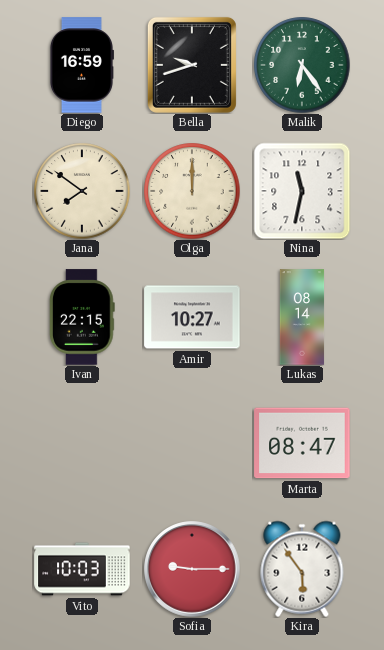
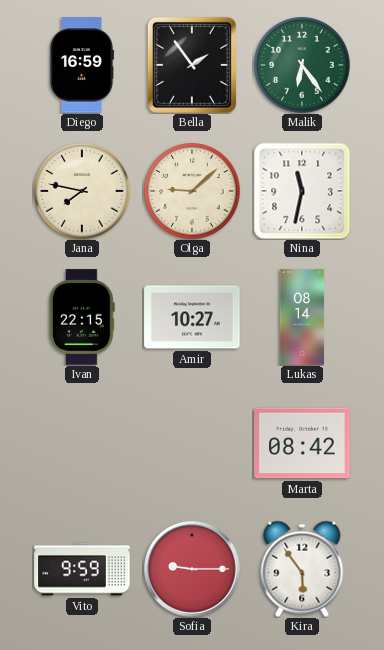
Bella: 9:42 -> 1:54
Jana: 7:51 -> 7:47
Olga: 12:00 -> 9:08
Marta: 08:47 -> 08:42
Vito: 10:03 -> 9:59
